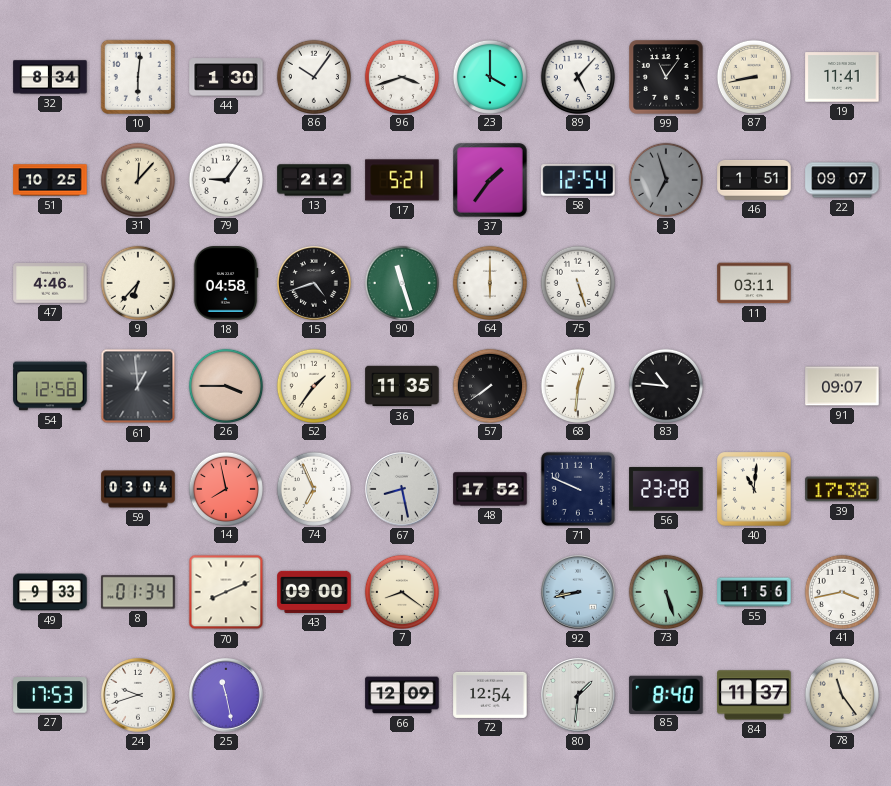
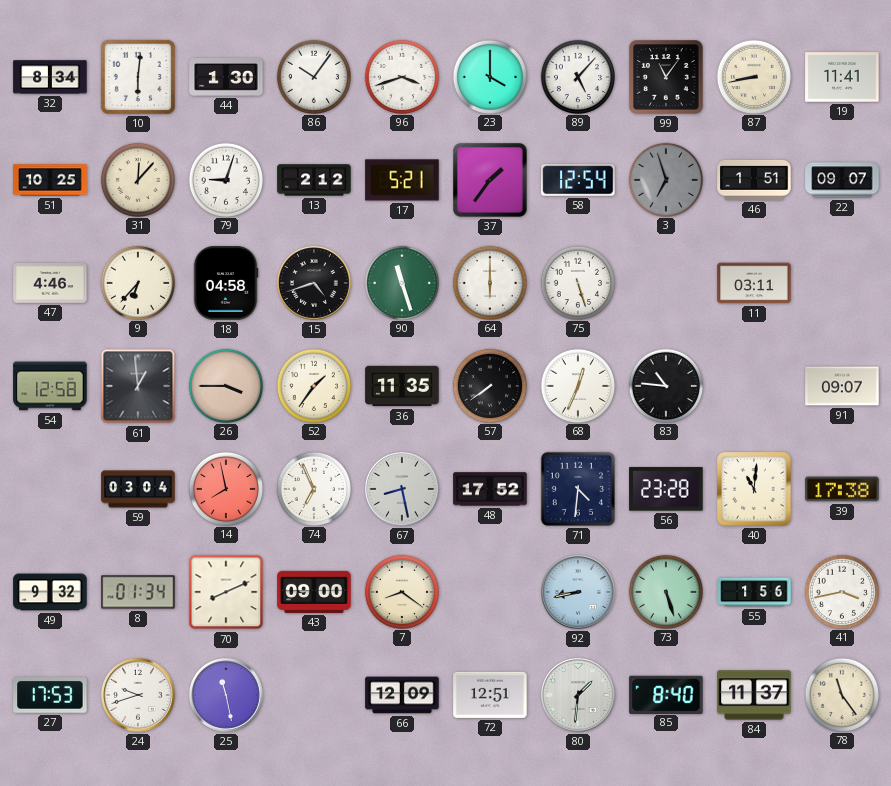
79: 9:06 -> 9:03
68: 12:31 -> 12:34
71: 9:49 -> 4:31
49: 9:33 -> 9:32
72: 12:54 -> 12:51
